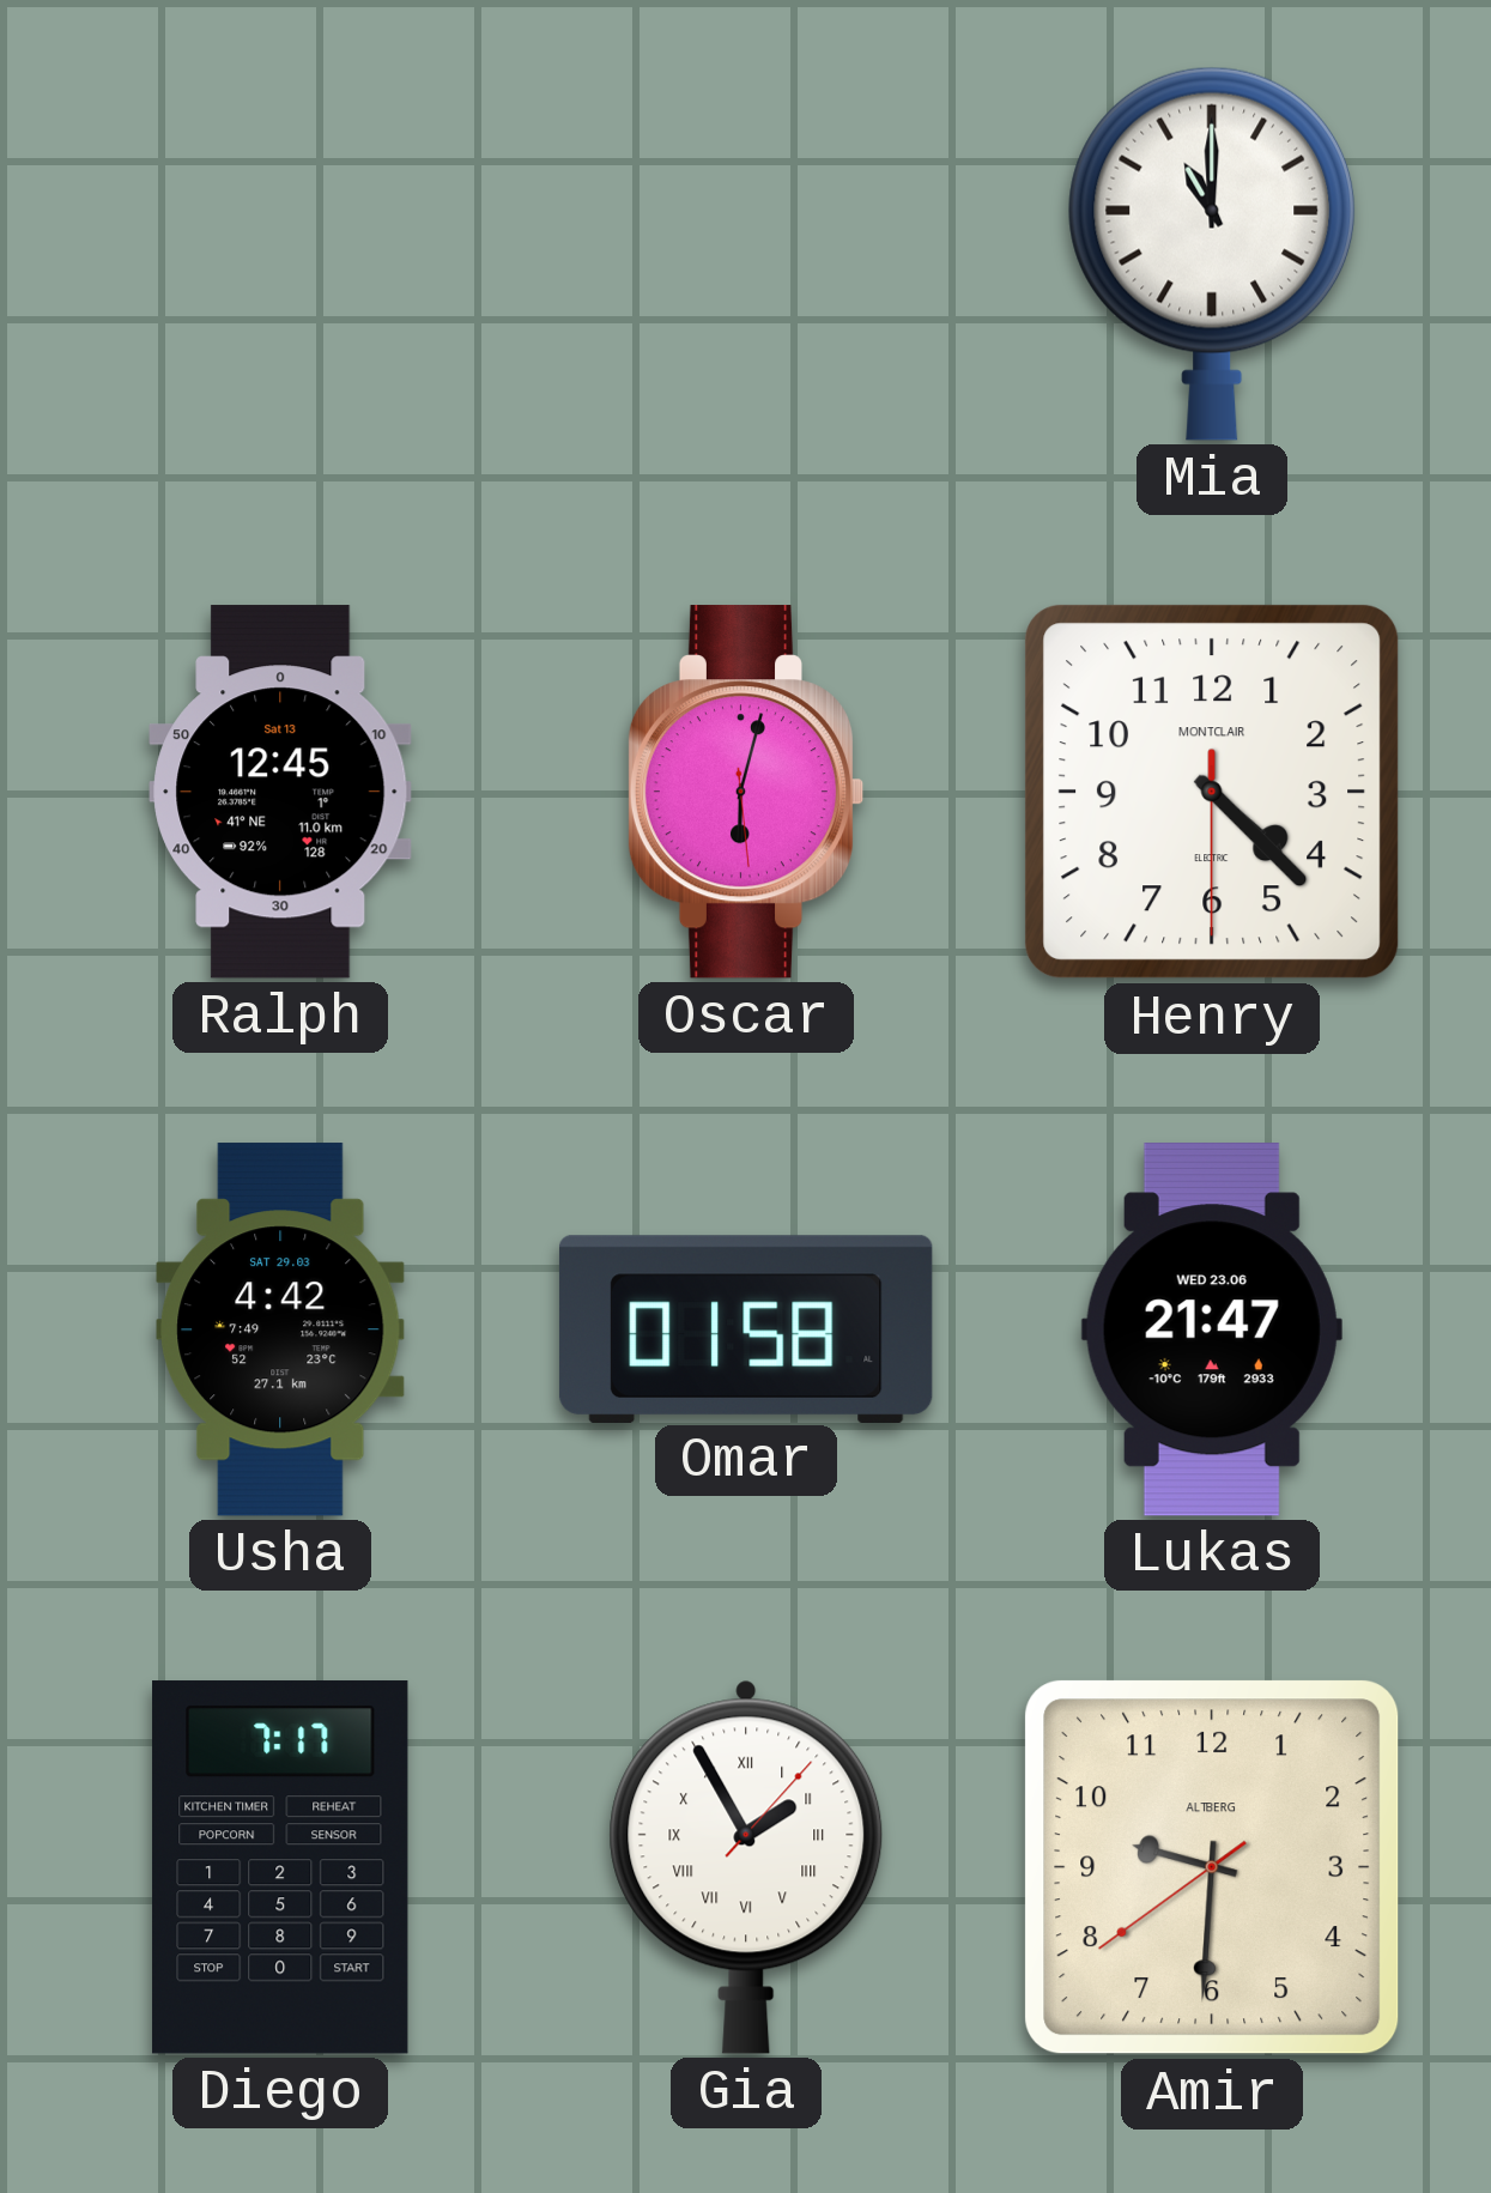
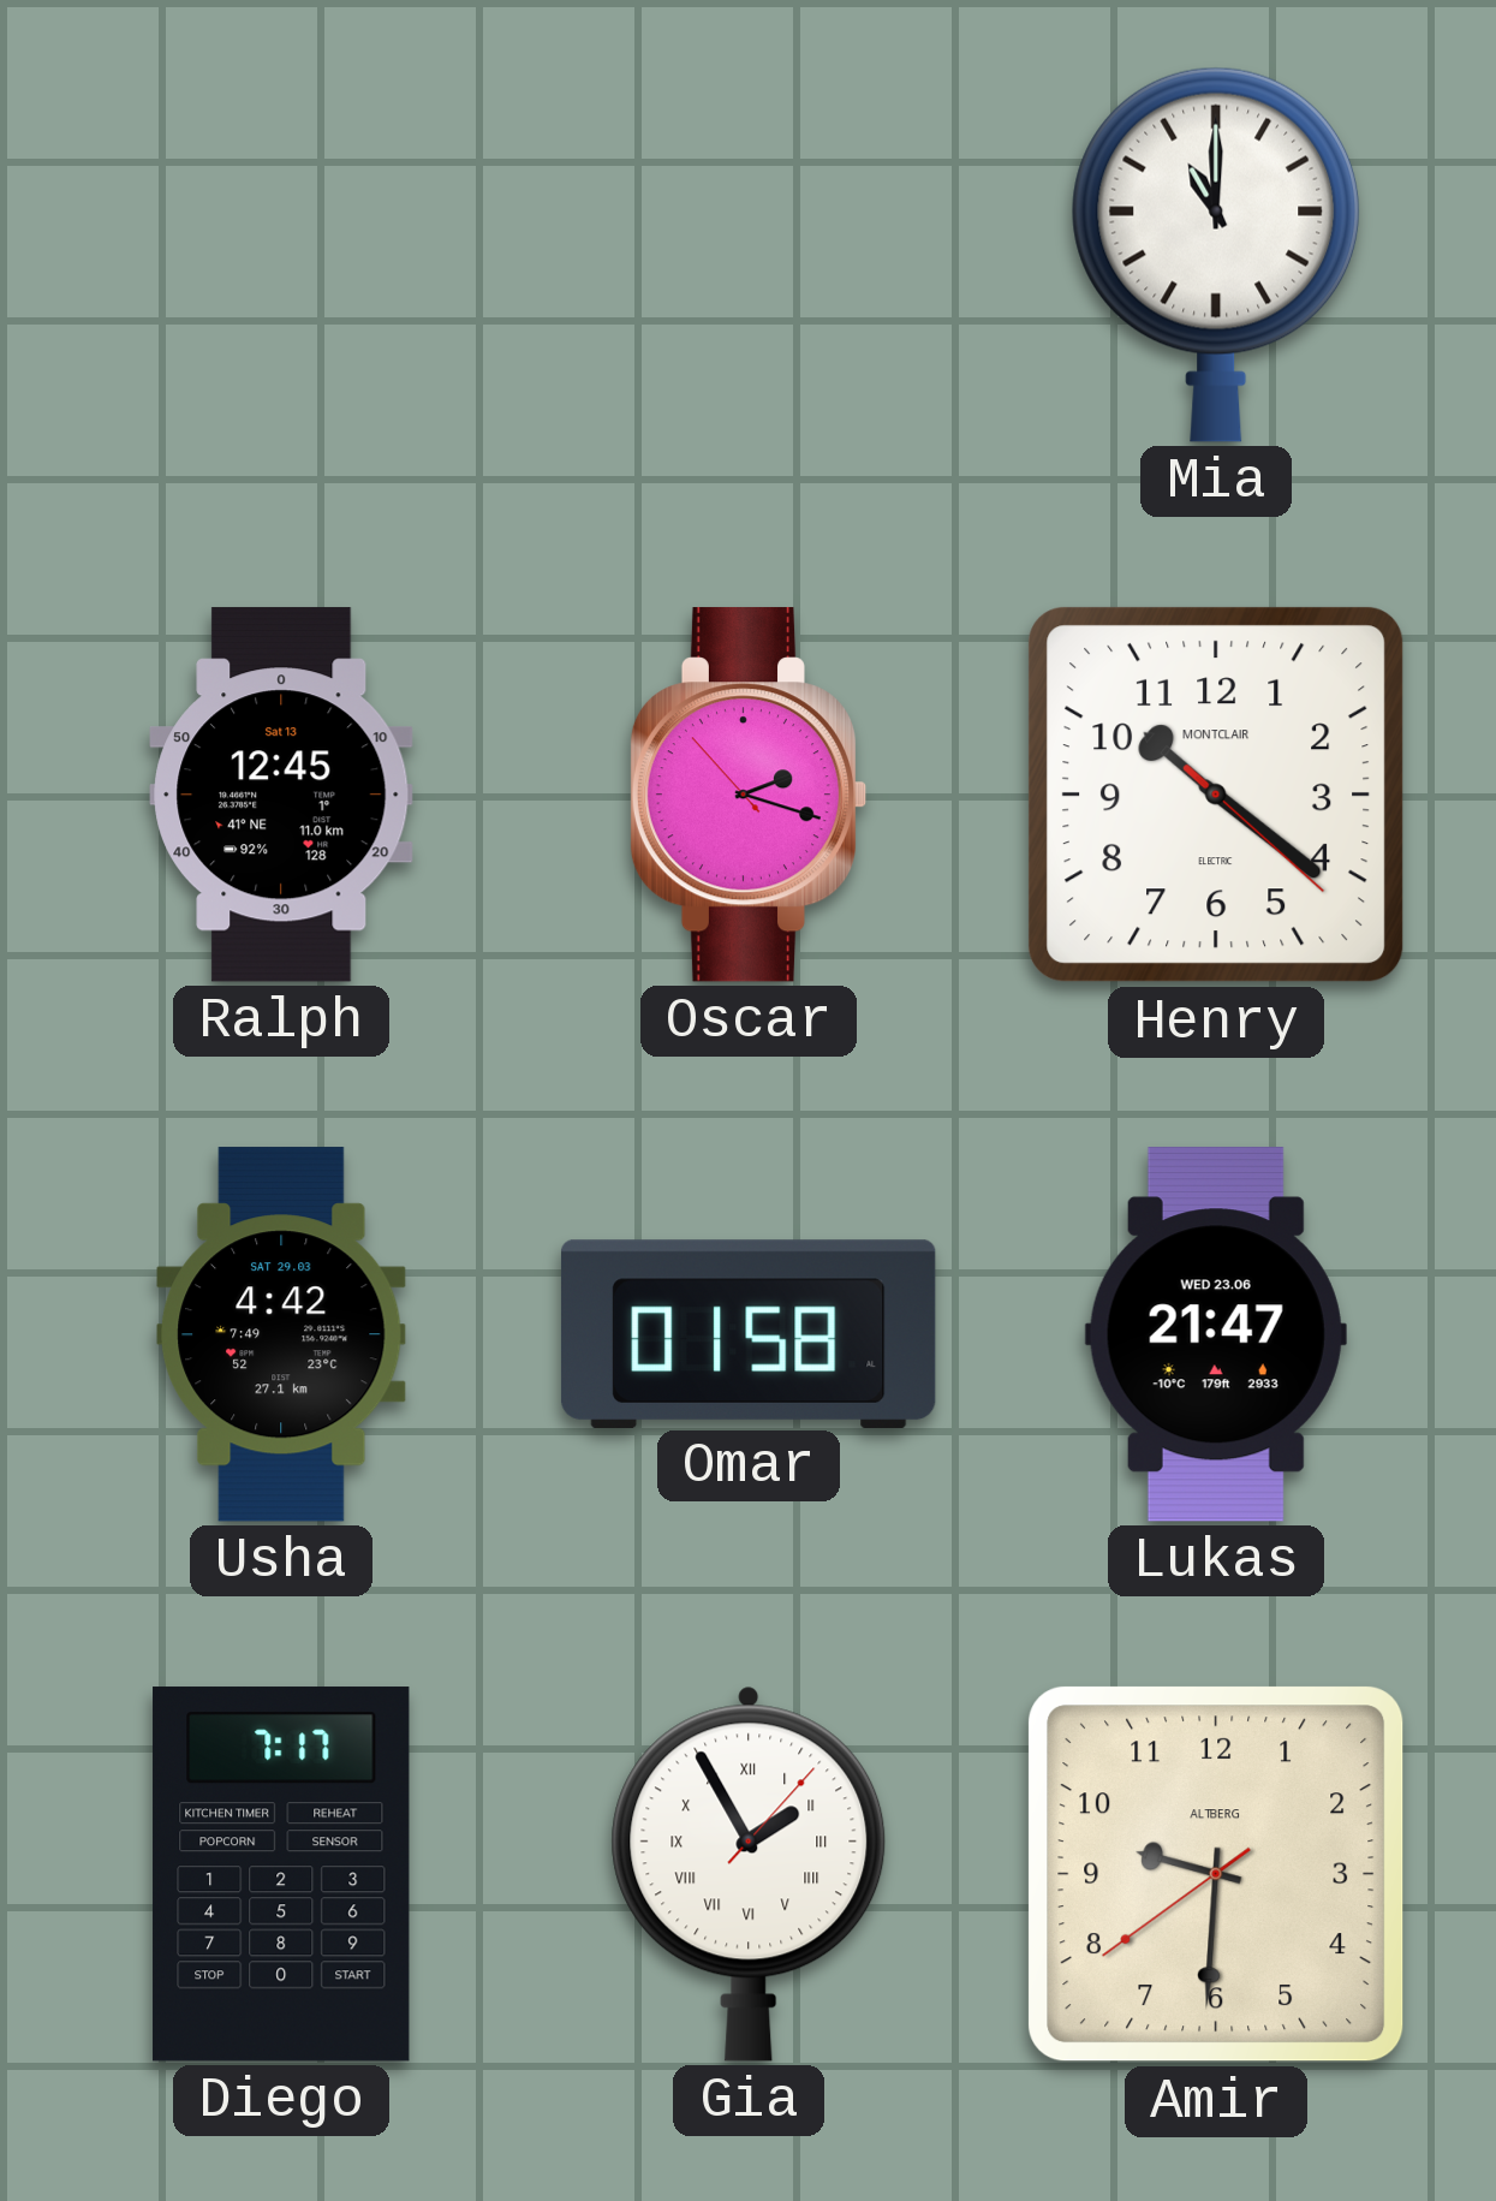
Oscar: 6:02 -> 2:17
Henry: 4:22 -> 10:21
